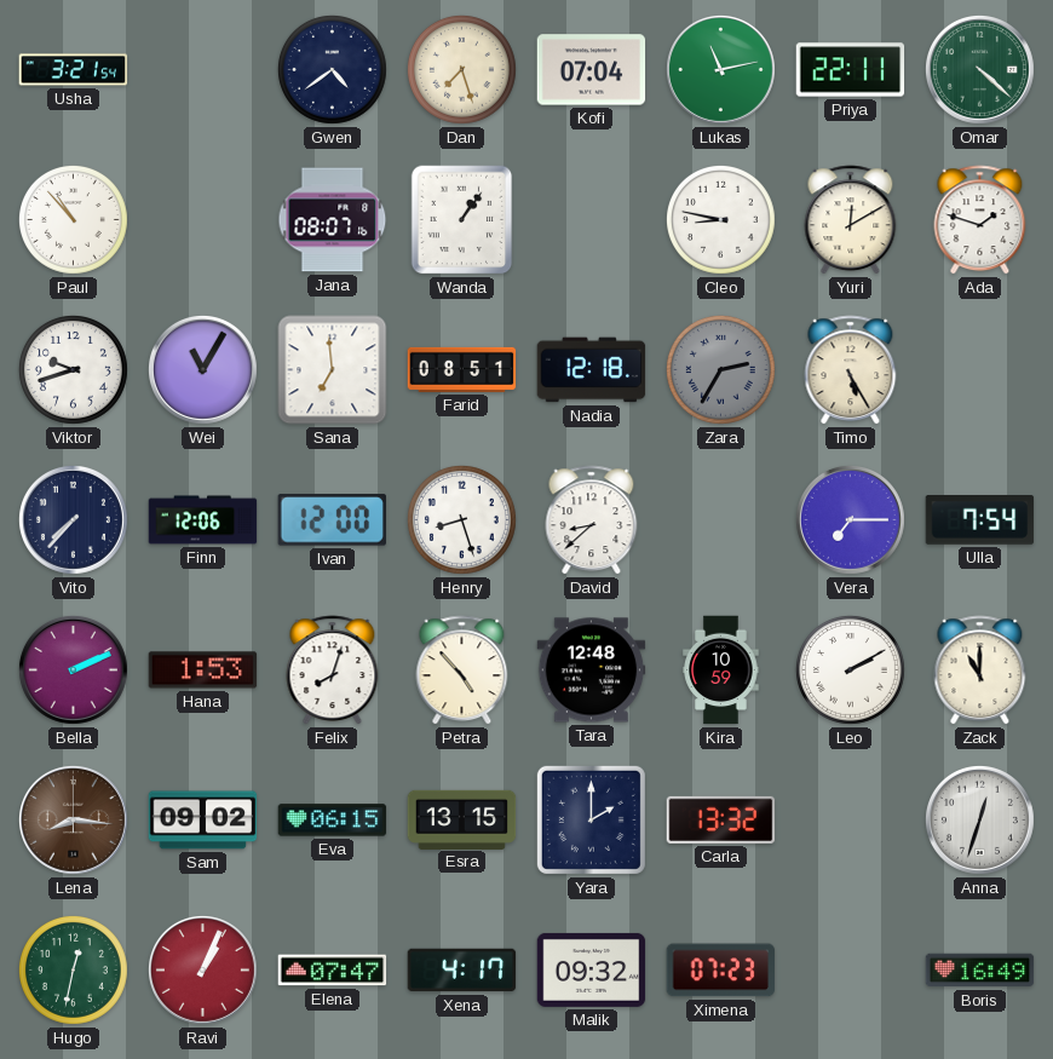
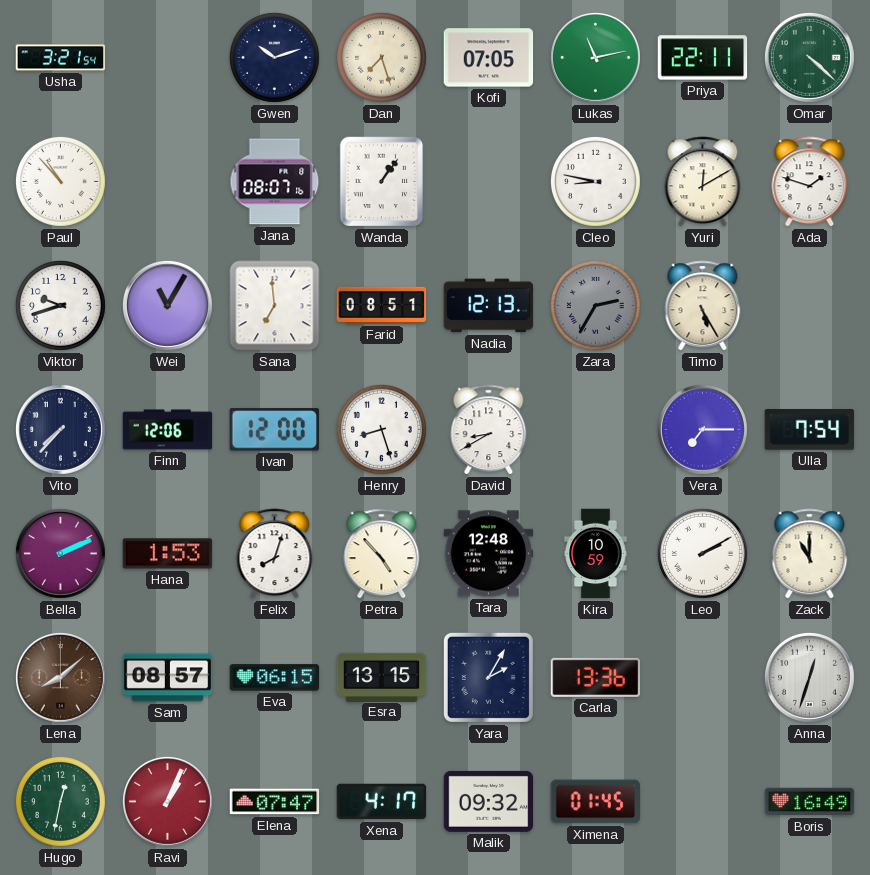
Gwen: 4:39 -> 10:12
Kofi: 07:04 -> 07:05
Nadia: 12:18 -> 12:13
David: 8:38 -> 8:40
Lena: 8:16 -> 8:08
Sam: 09:02 -> 08:57
Yara: 2:00 -> 2:05
Carla: 13:32 -> 13:36
Ximena: 07:23 -> 01:45
